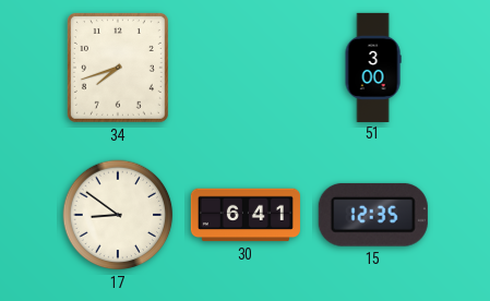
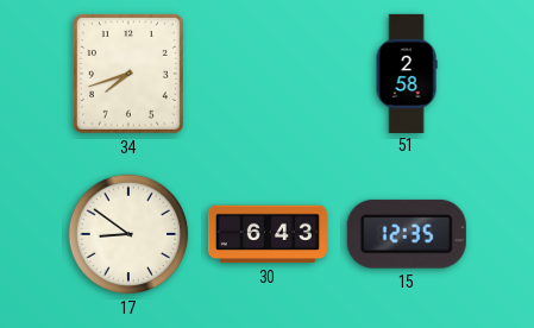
51: 3:00 -> 2:58
30: 6:41 -> 6:43
